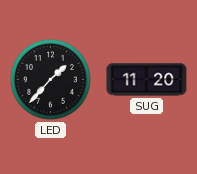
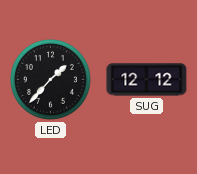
SUG: 11:20 -> 12:12
